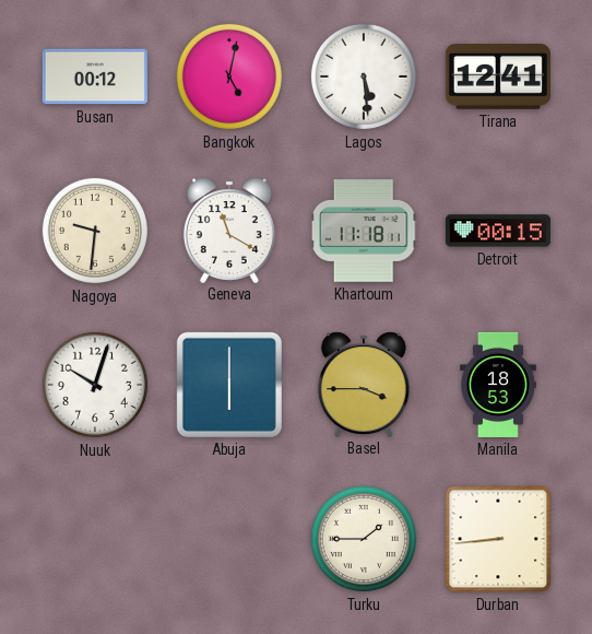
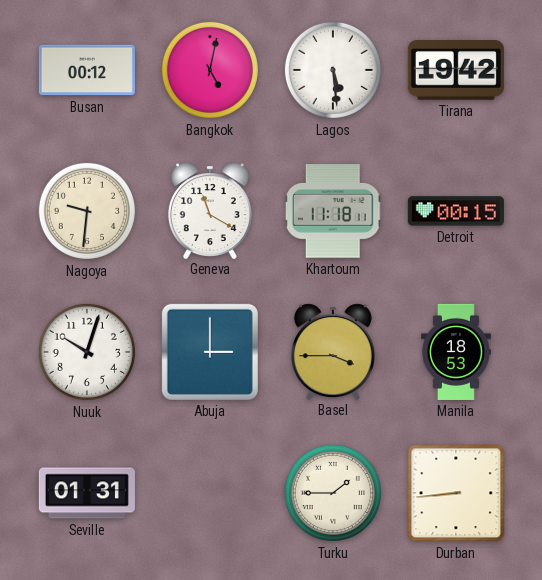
Tirana: 12:41 -> 19:42
Abuja: 6:00 -> 3:00
Seville: none -> 01:31
